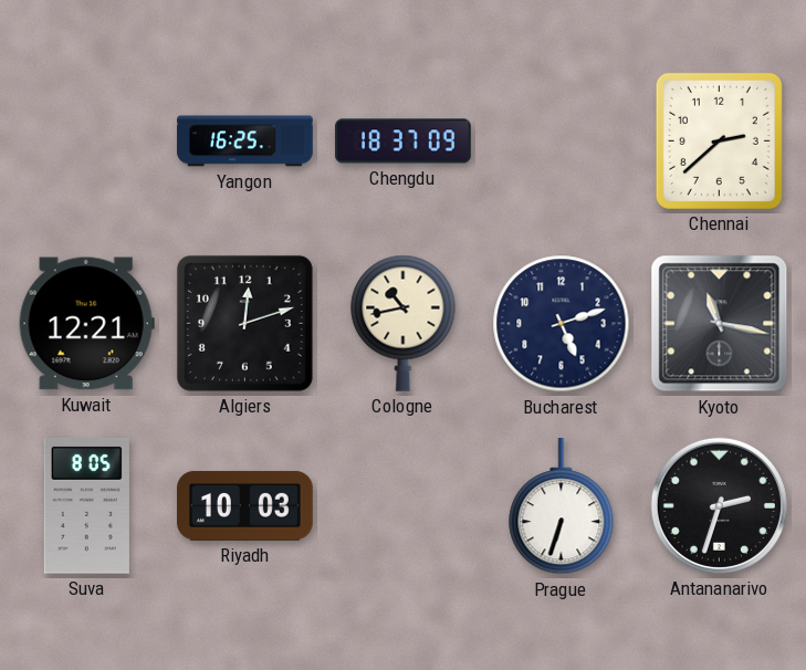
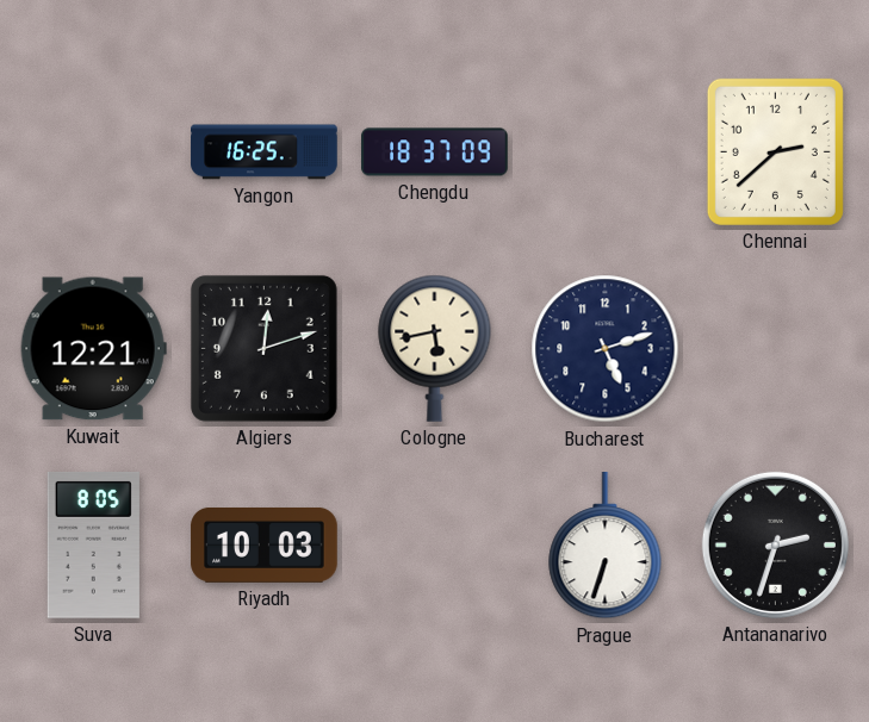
Cologne: 10:43 -> 5:43
Kyoto: 11:17 -> none
